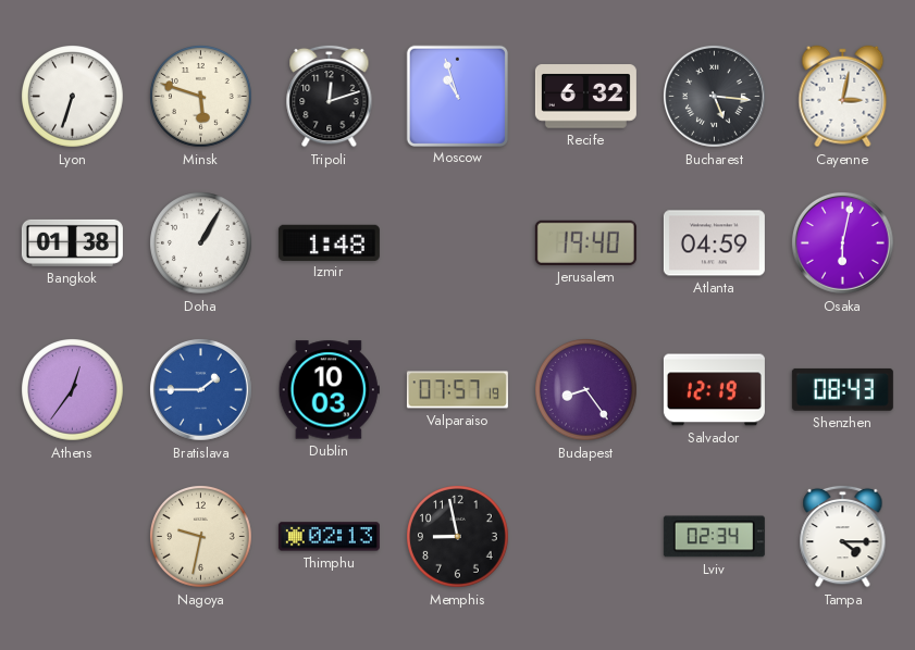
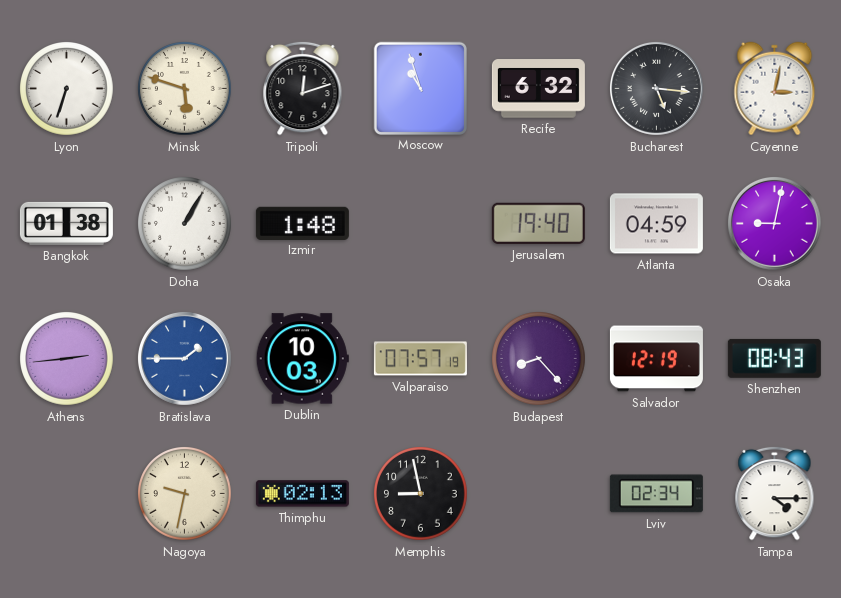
Osaka: 6:02 -> 9:02
Athens: 12:36 -> 2:44
Budapest: 8:24 -> 8:23
